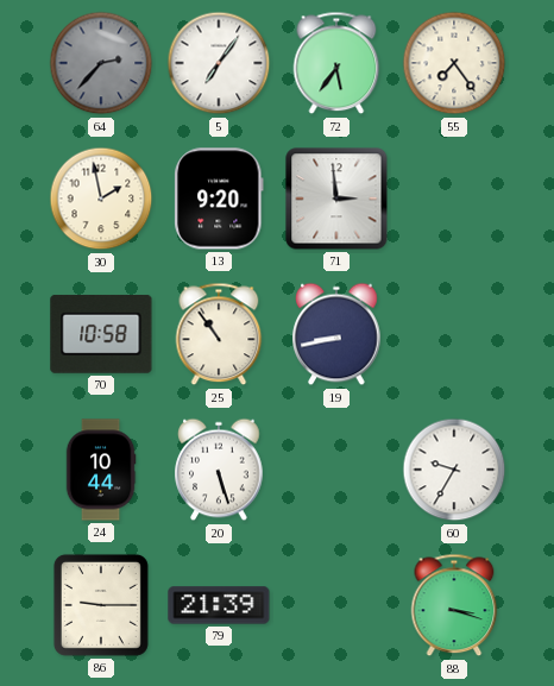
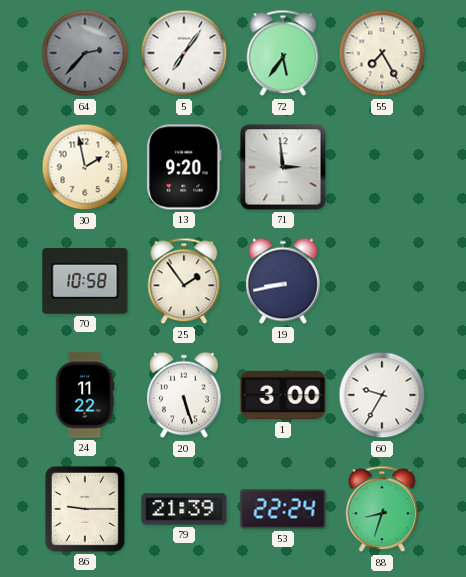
55: 7:24 -> 7:25
25: 10:54 -> 1:54
24: 10:44 -> 11:22
1: none -> 3:00
53: none -> 22:24
88: 3:18 -> 8:33
